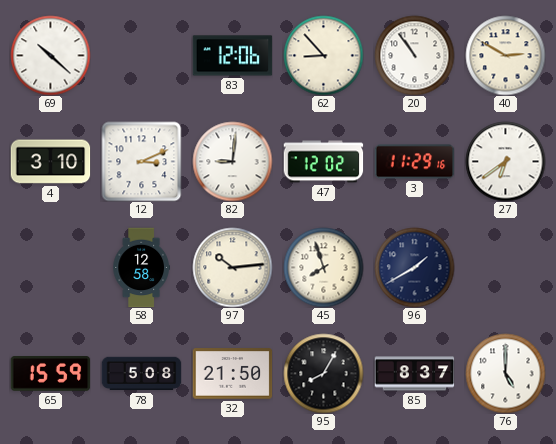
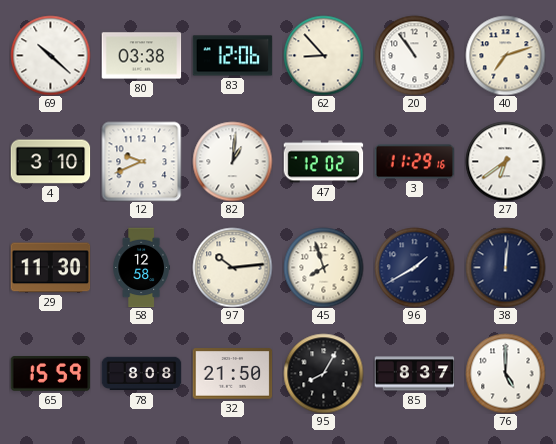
80: none -> 03:38
40: 2:50 -> 7:12
12: 3:11 -> 9:41
82: 9:01 -> 1:01
29: none -> 11:30
38: none -> 12:01
78: 5:08 -> 8:08
